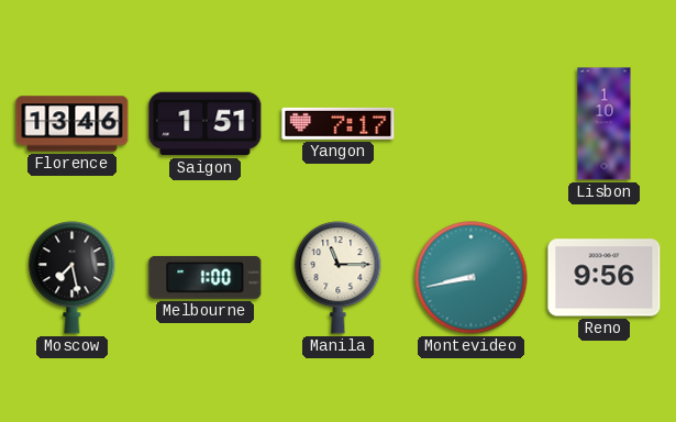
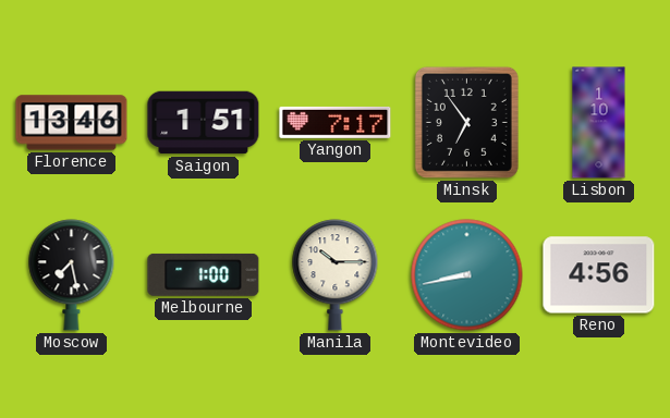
Minsk: none -> 6:54
Manila: 11:15 -> 10:15
Reno: 9:56 -> 4:56
